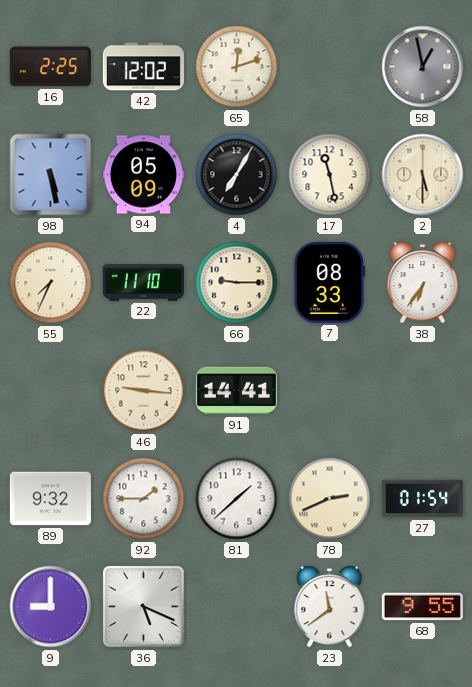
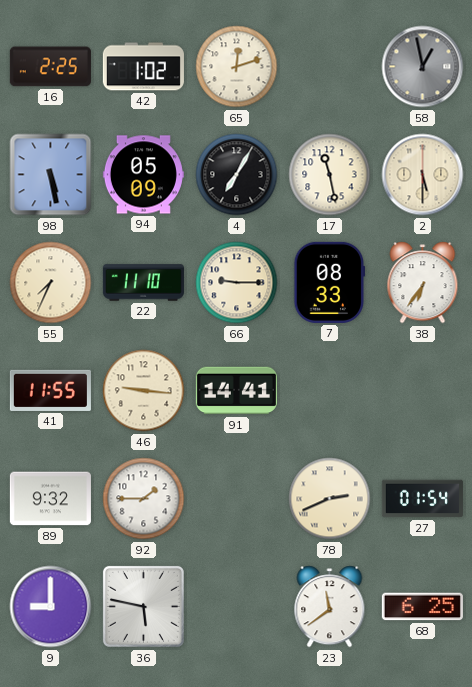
42: 12:02 -> 1:02
41: none -> 11:55
81: 1:38 -> none
36: 5:19 -> 5:47
68: 9:55 -> 6:25
